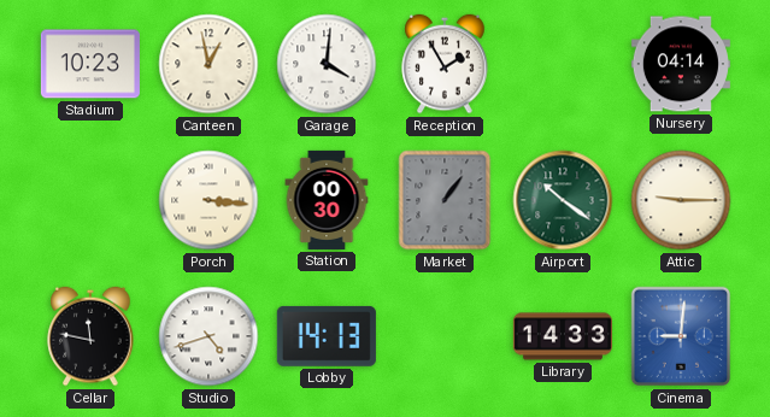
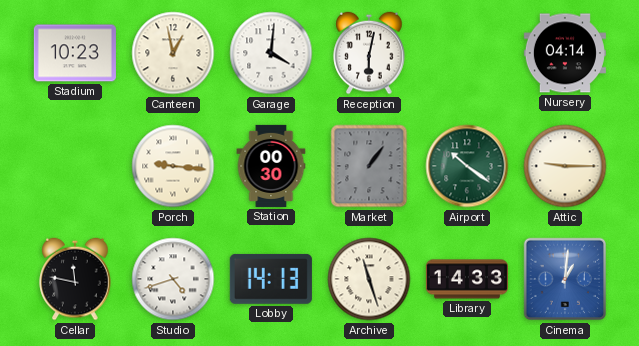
Reception: 1:55 -> 6:02
Porch: 3:16 -> 9:16
Archive: none -> 11:27
Cinema: 9:01 -> 1:01
